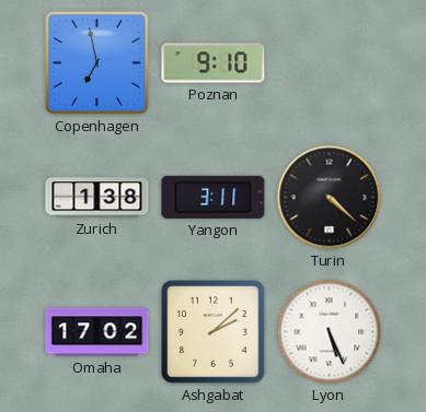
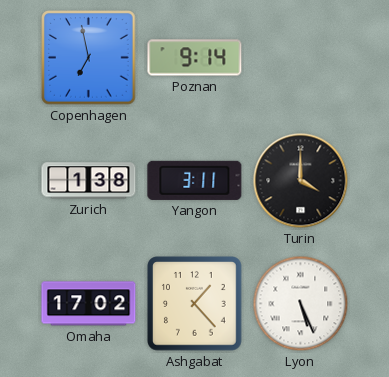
Poznan: 9:10 -> 9:14
Turin: 4:22 -> 4:00
Ashgabat: 2:08 -> 1:23
